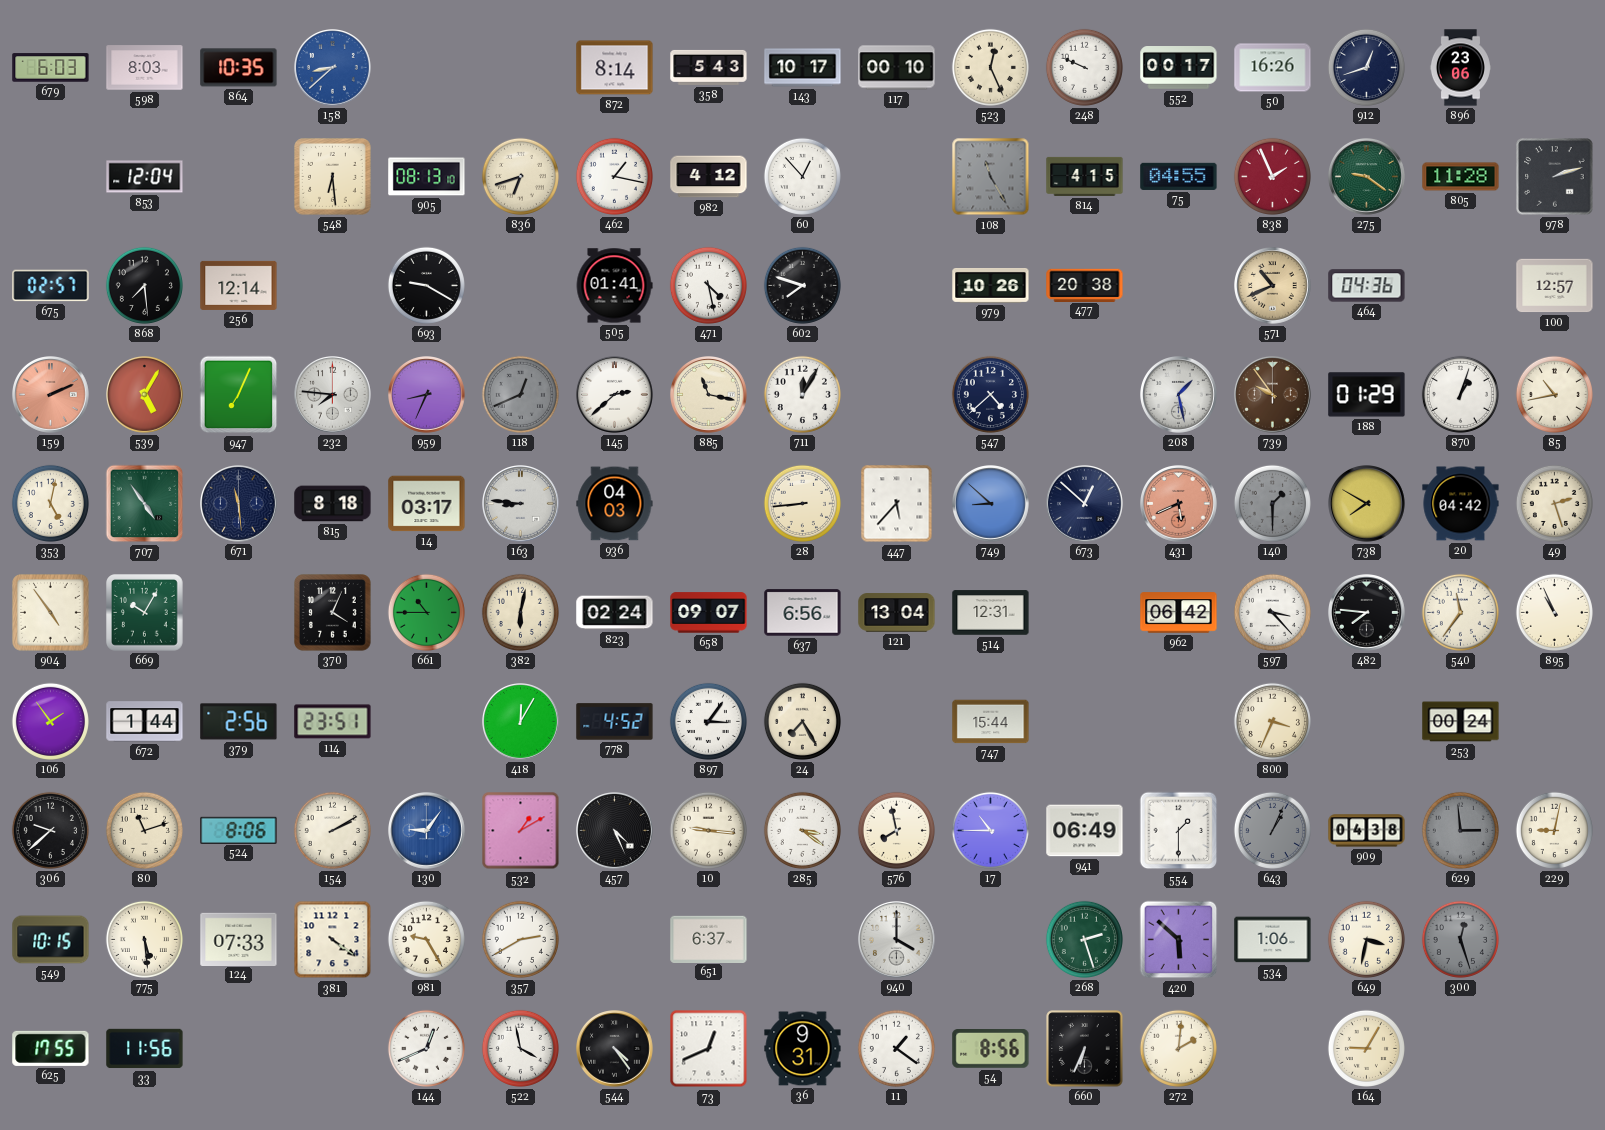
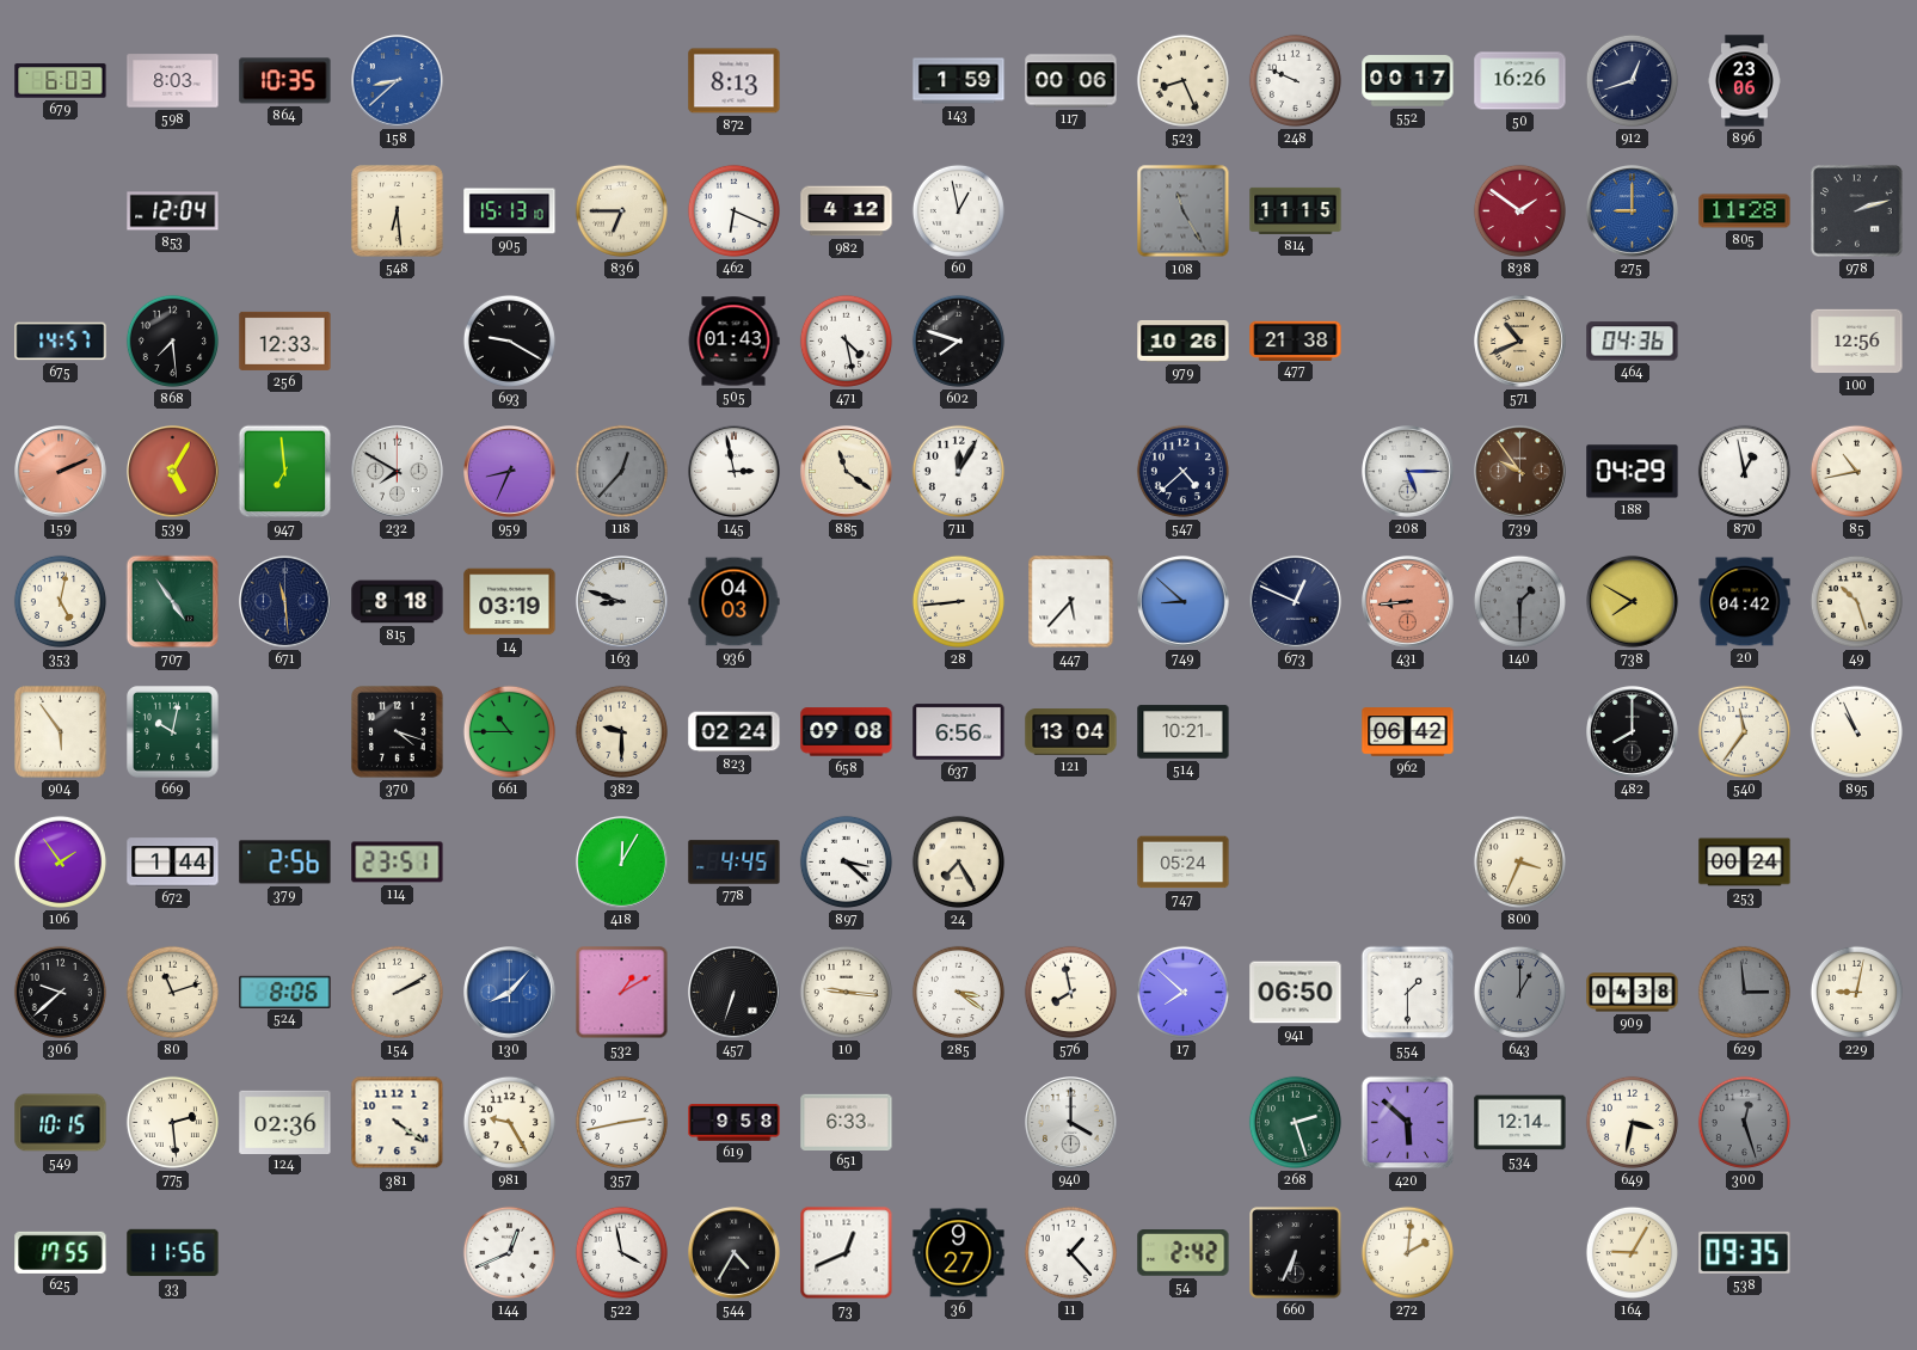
872: 8:14 -> 8:13
358: 5:43 -> none
143: 10:17 -> 1:59
117: 00:10 -> 00:06
523: 12:26 -> 8:26
905: 08:13 -> 15:13
836: 6:42 -> 6:45
462: 1:17 -> 6:19
60: 12:53 -> 12:58
814: 4:15 -> 11:15
75: 04:55 -> none
838: 1:56 -> 1:51
275: 9:21 -> 9:00
275 dial: green -> blue
675: 02:57 -> 14:57
256: 12:14 -> 12:33
505: 01:41 -> 01:43
477: 20:38 -> 21:38
100: 12:57 -> 12:56
947: 7:04 -> 6:59
232: 7:46 -> 7:50
118: 12:41 -> 12:37
145: 2:38 -> 2:58
885: 11:17 -> 11:21
208: 1:28 -> 5:15
188: 01:29 -> 04:29
870: 1:03 -> 12:58
14: 03:17 -> 03:19
163: 8:46 -> 8:48
673: 12:52 -> 12:49
431: 5:41 -> 8:44
49: 2:27 -> 10:27
904: 4:54 -> 5:54
669: 10:05 -> 10:02
370: 4:04 -> 4:18
382: 6:02 -> 9:30
658: 09:07 -> 09:08
514: 12:31 -> 10:21
597: 3:23 -> none
482: 7:46 -> 8:00
778: 4:52 -> 4:45
897: 3:06 -> 3:22
747: 15:44 -> 05:24
130: 9:06 -> 8:07
457: 4:26 -> 6:33
17: 10:45 -> 7:52
941: 06:49 -> 06:50
643: 1:04 -> 1:00
775: 5:29 -> 2:29
124: 07:33 -> 02:36
357: 2:40 -> 2:43
619: none -> 9:58
651: 6:37 -> 6:33
534: 1:06 -> 12:14
544: 4:24 -> 4:35
36: 9:31 -> 9:27
11: 1:21 -> 1:23
54: 8:56 -> 2:42
538: none -> 09:35
